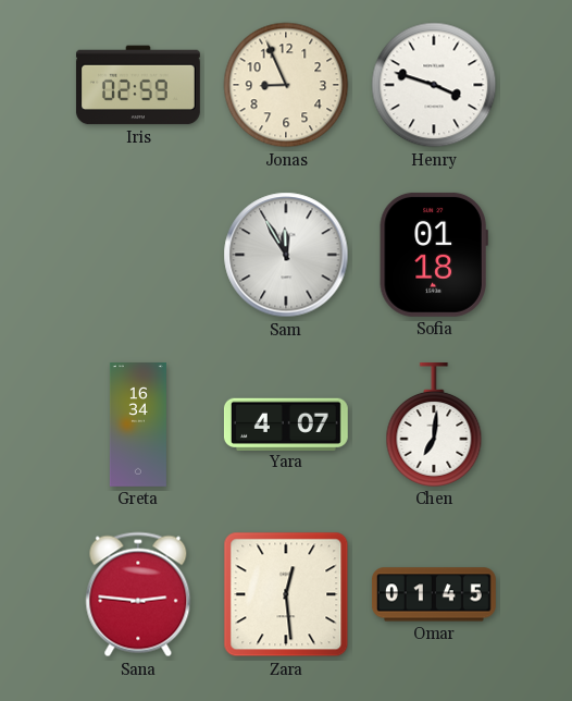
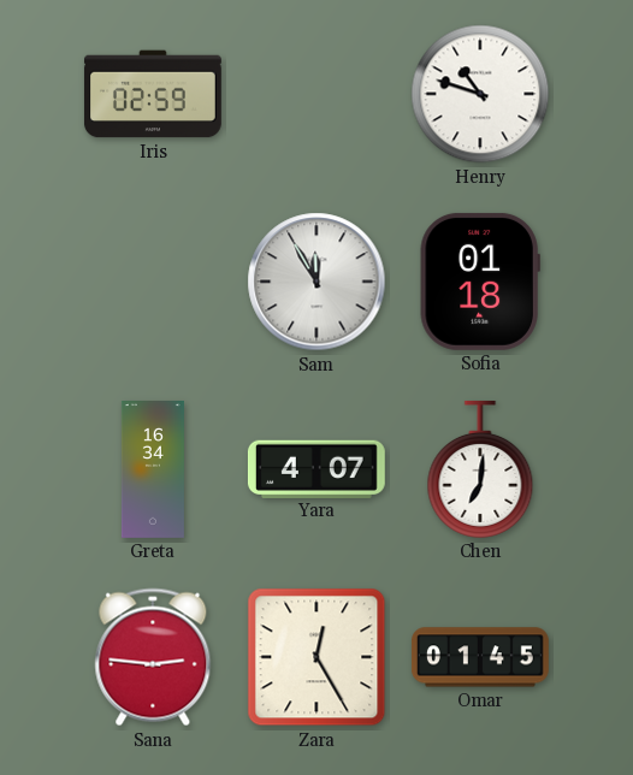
Jonas: 8:56 -> none
Henry: 3:48 -> 10:48
Zara: 12:29 -> 12:25
